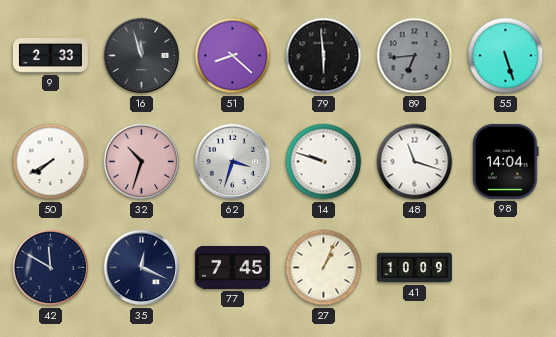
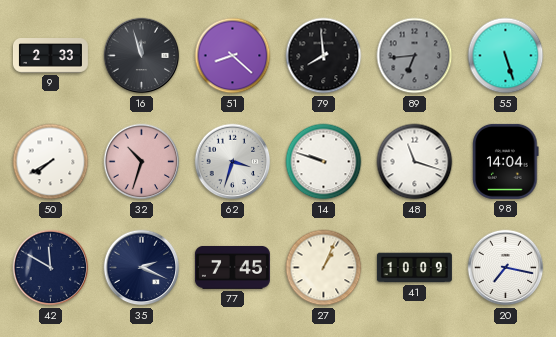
79: 5:59 -> 7:59
35: 12:19 -> 2:19
20: none -> 7:17
